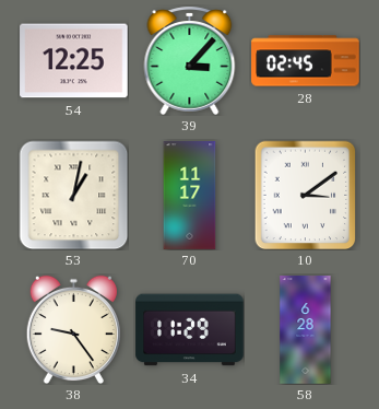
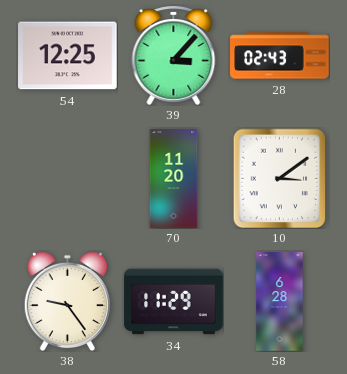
28: 02:45 -> 02:43
53: 1:02 -> none
70: 11:17 -> 11:20
